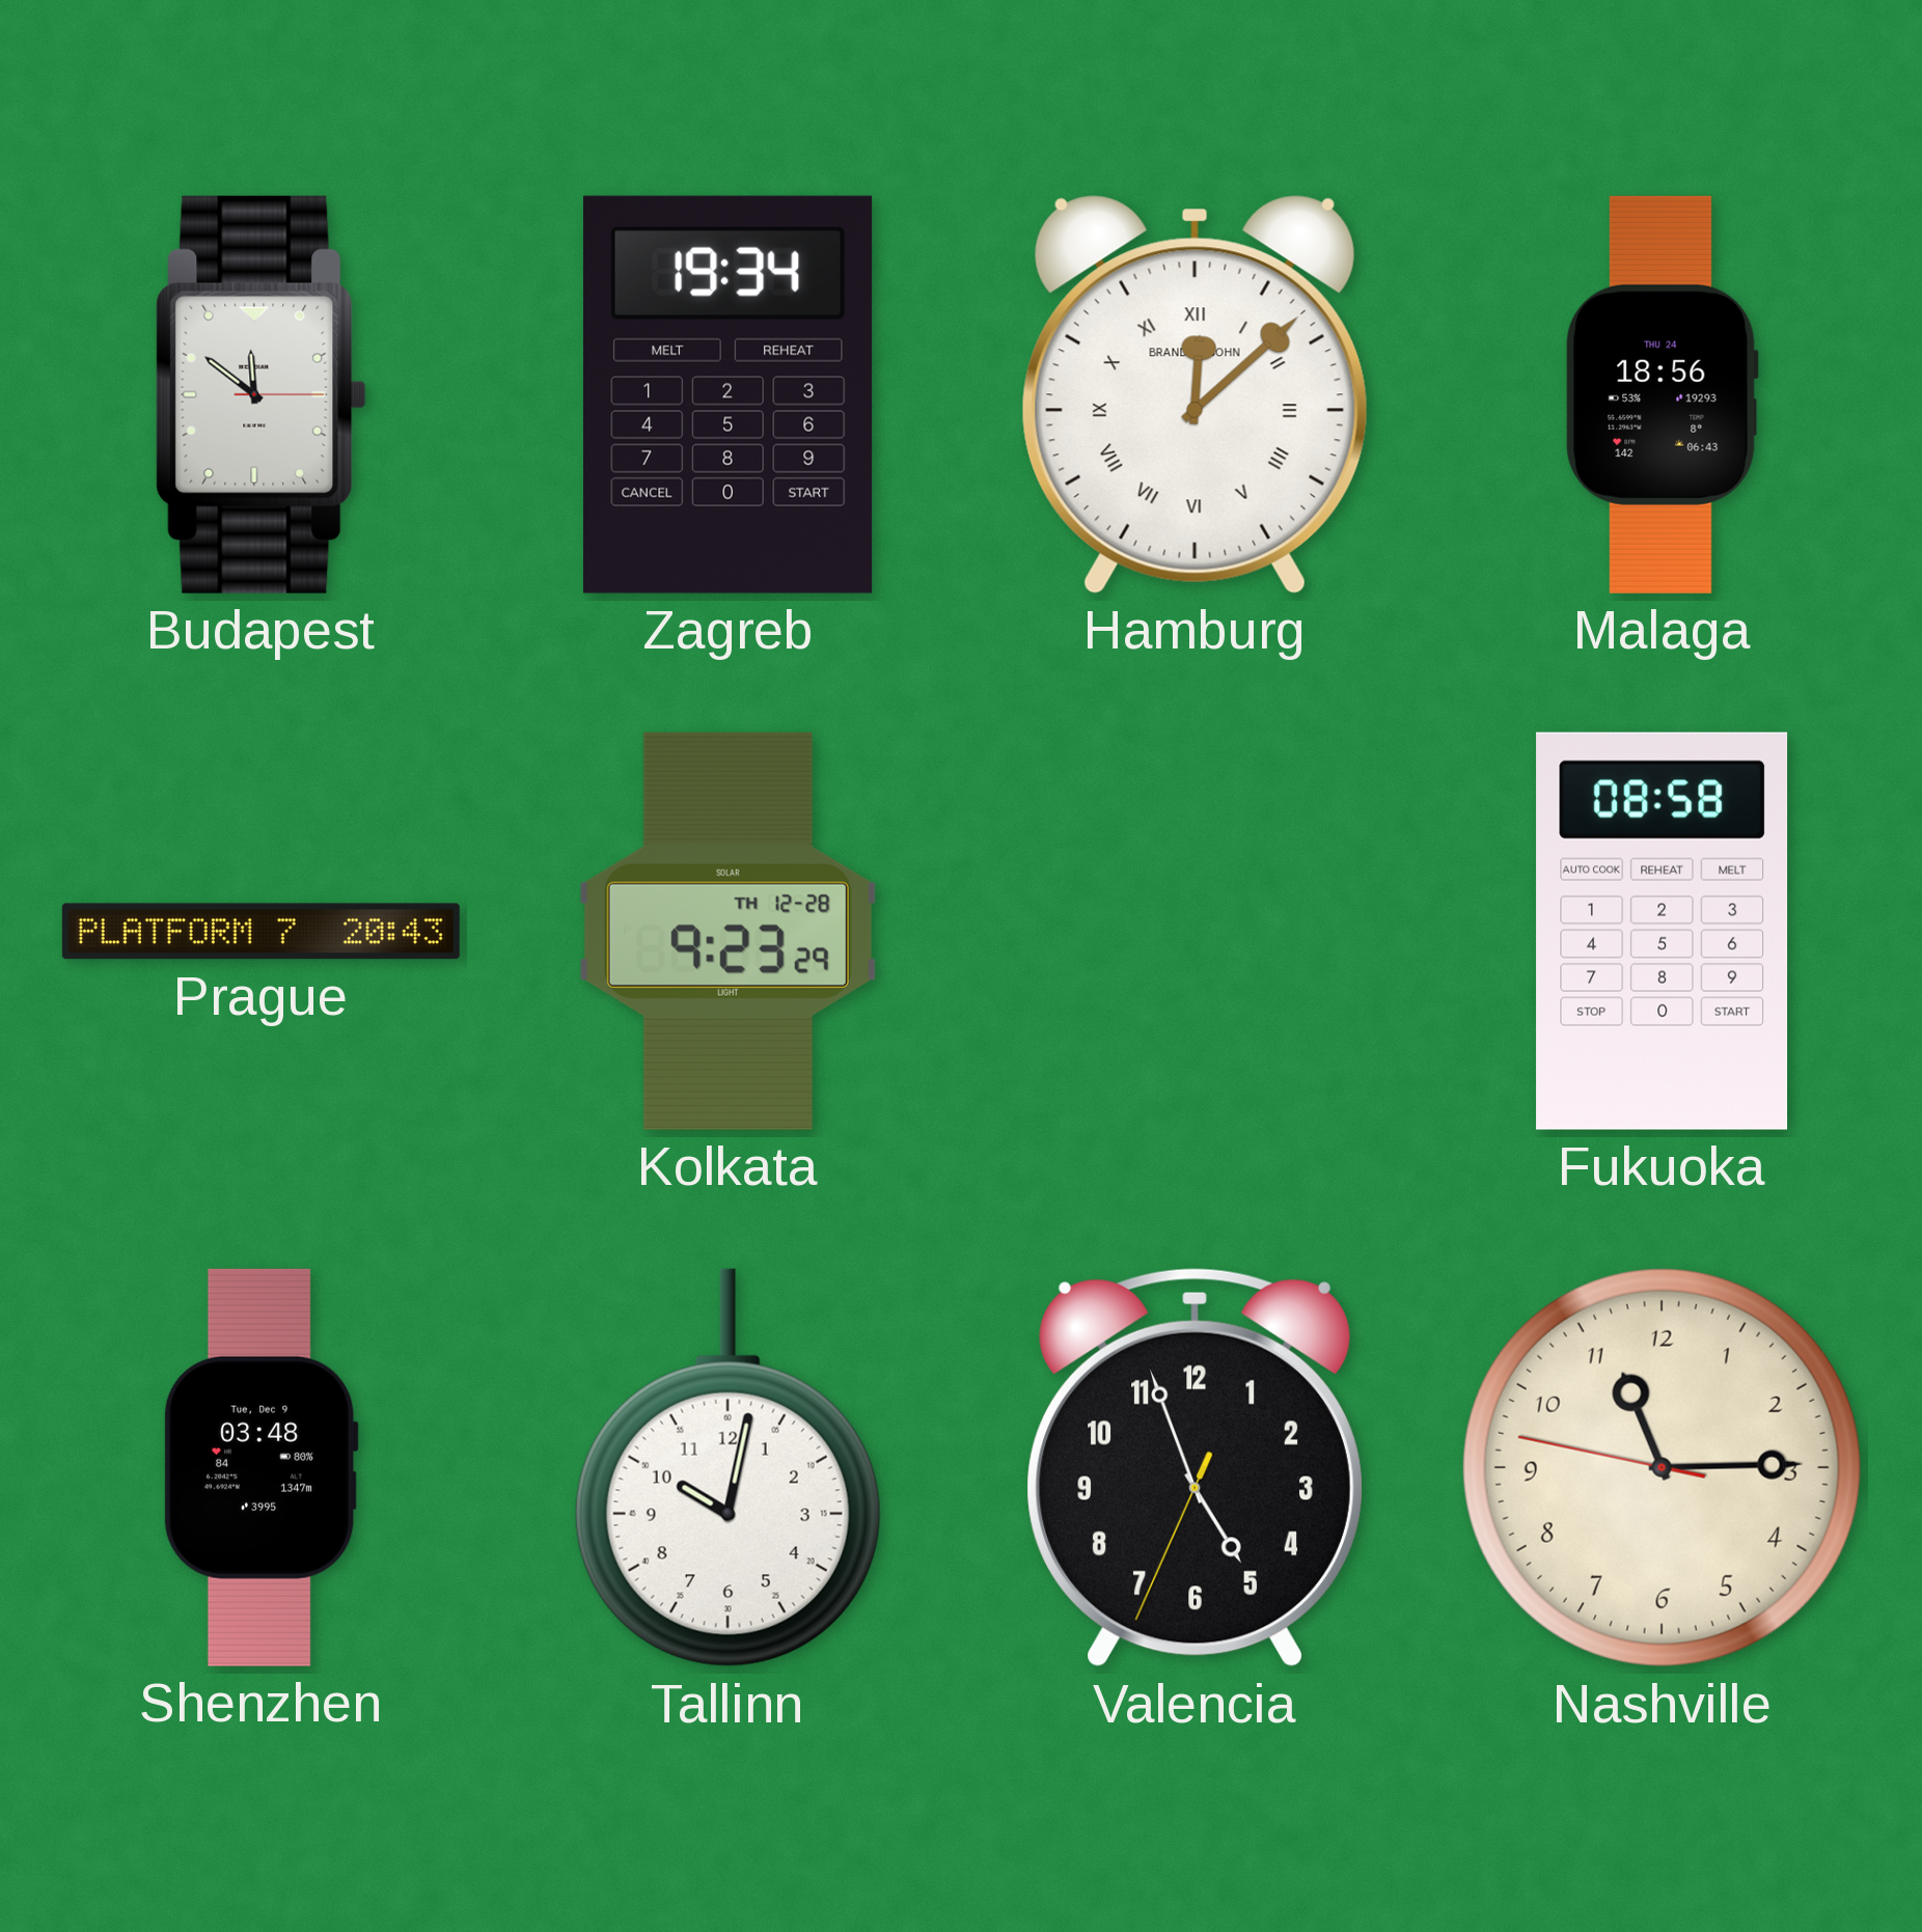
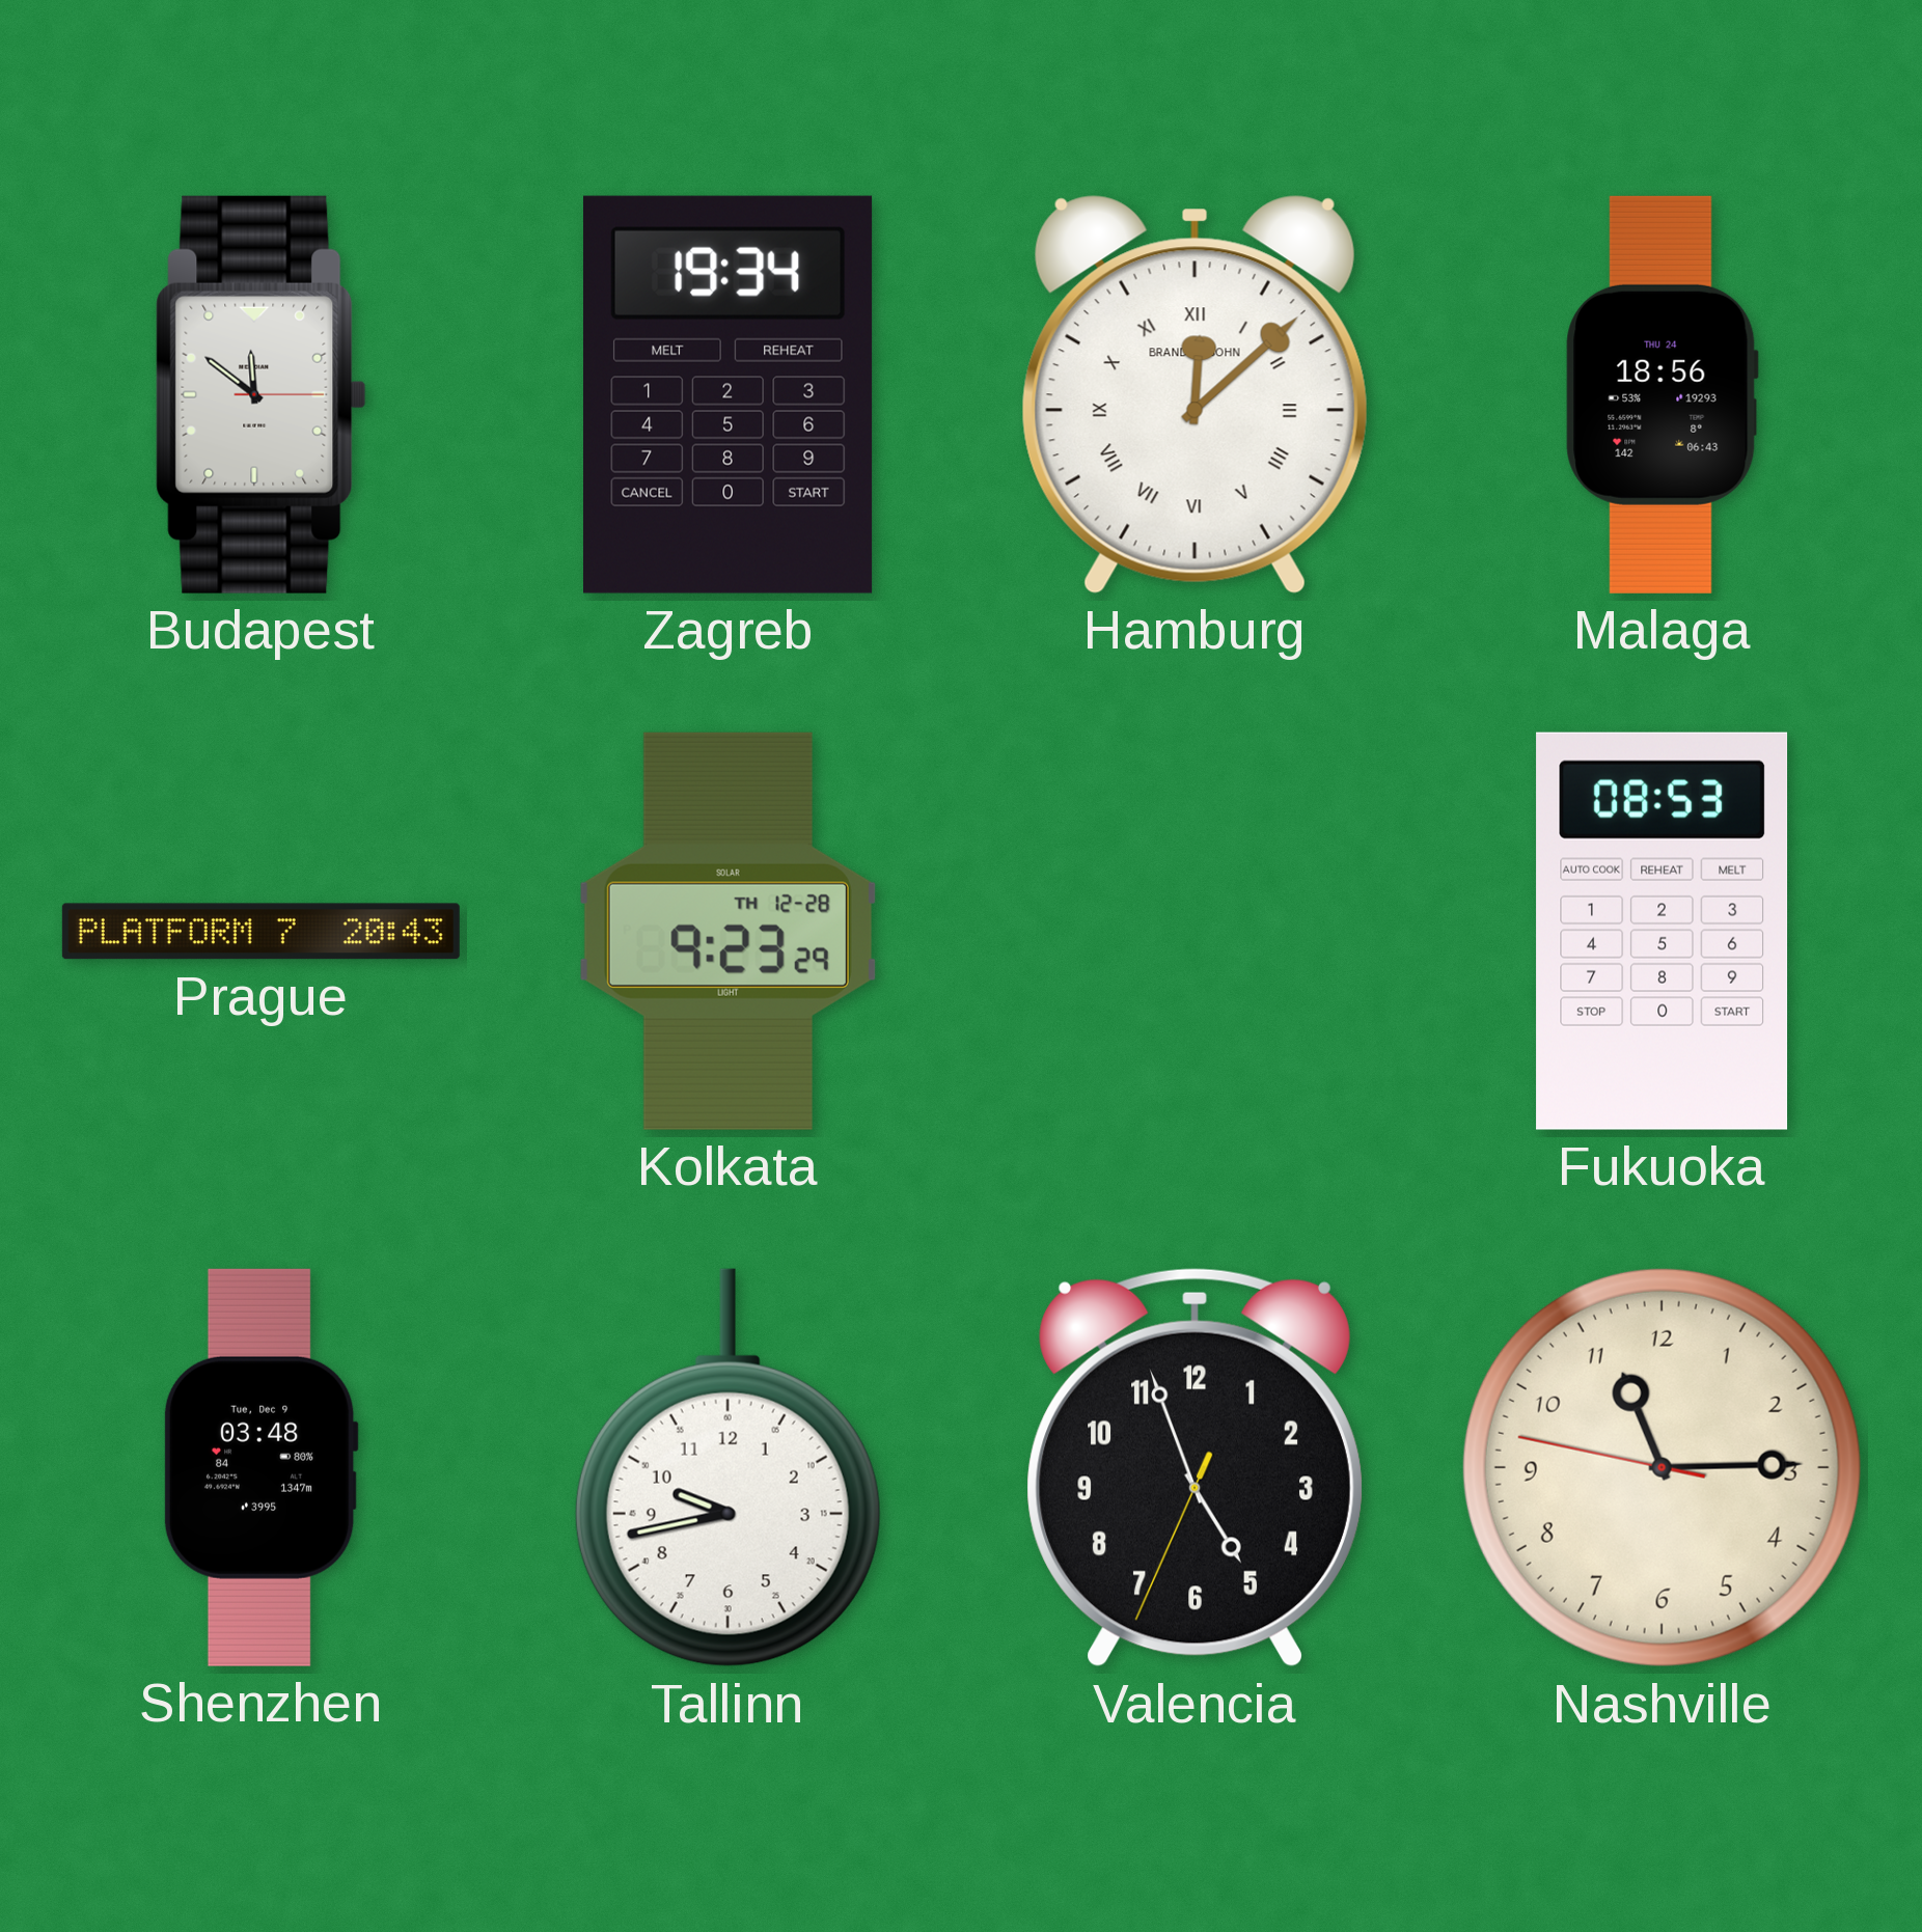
Fukuoka: 08:58 -> 08:53
Tallinn: 10:02 -> 9:43
